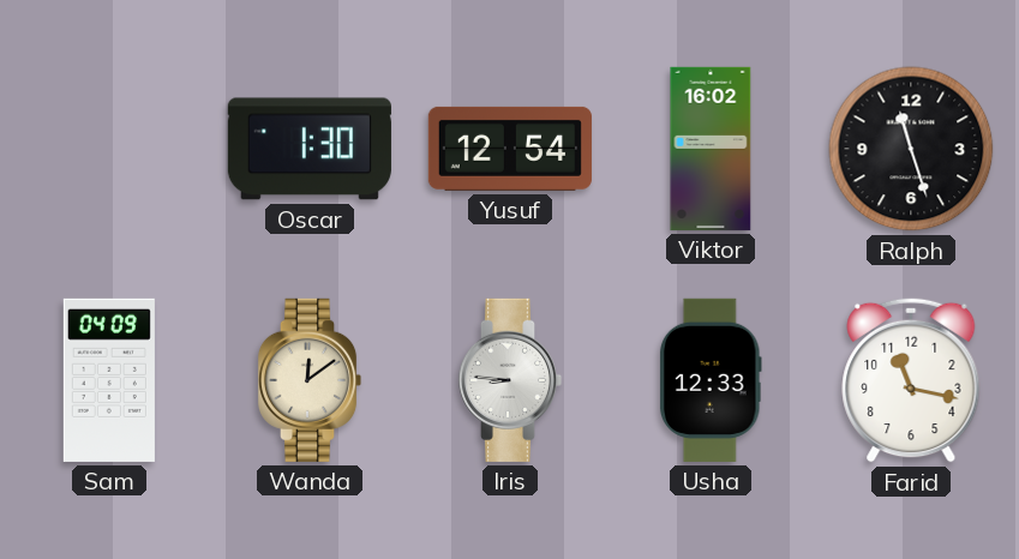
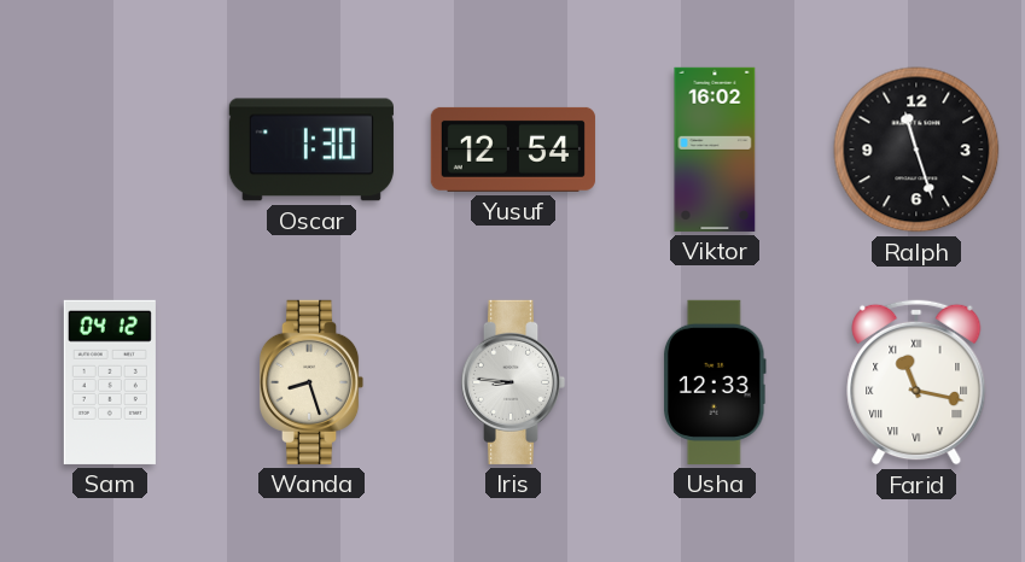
Sam: 04:09 -> 04:12
Wanda: 12:09 -> 8:27
Farid numerals: Arabic -> Roman
